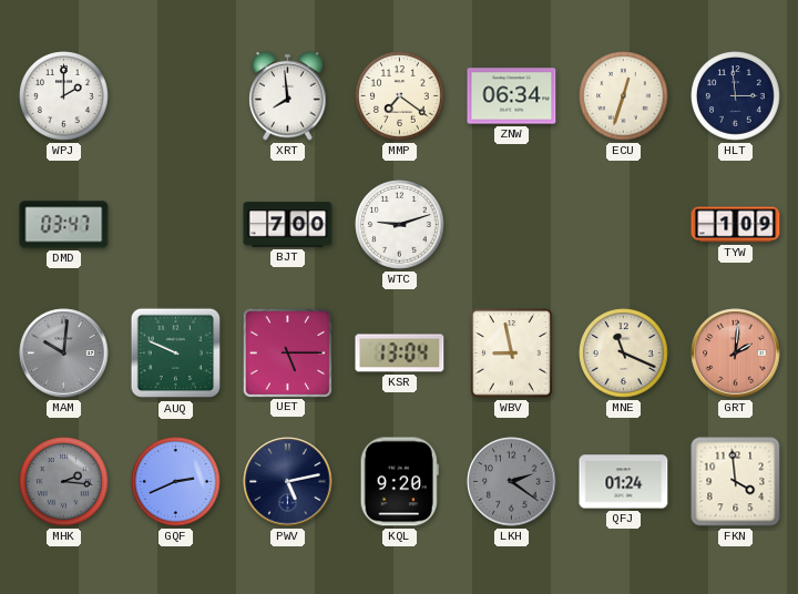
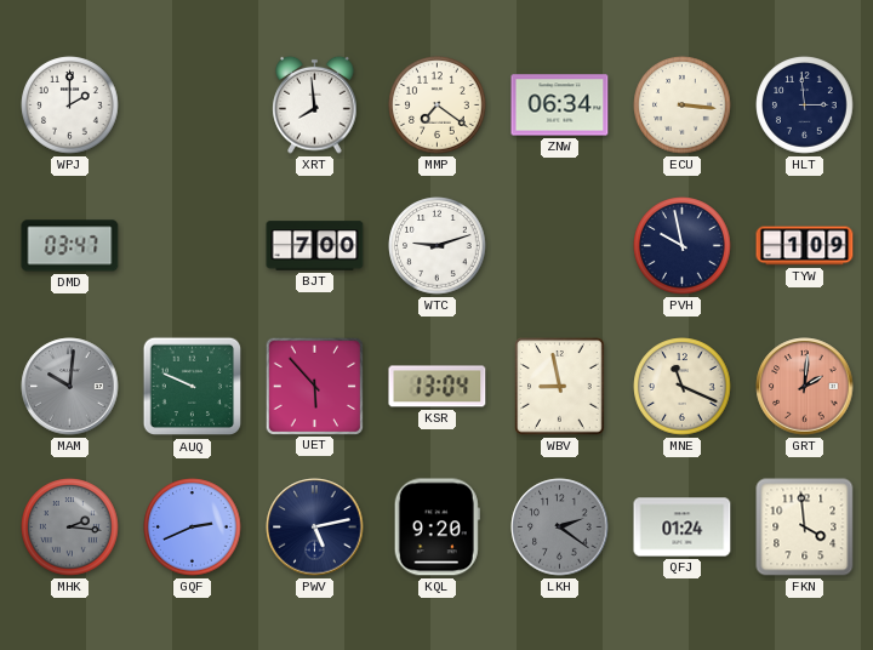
ECU: 12:33 -> 3:16
PVH: none -> 9:58
UET: 5:15 -> 5:53
